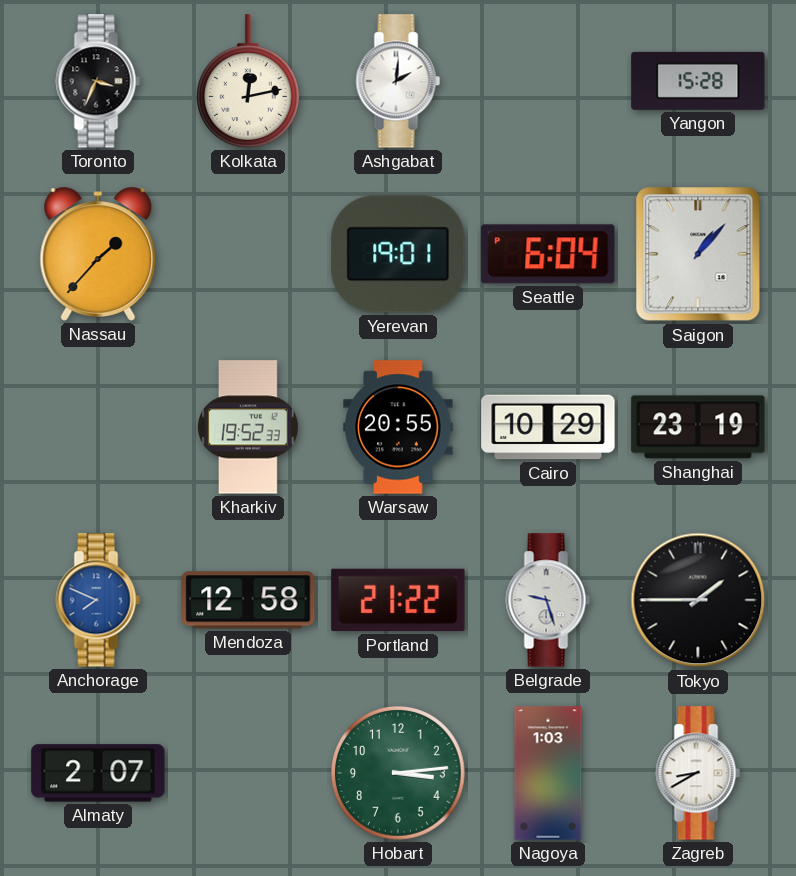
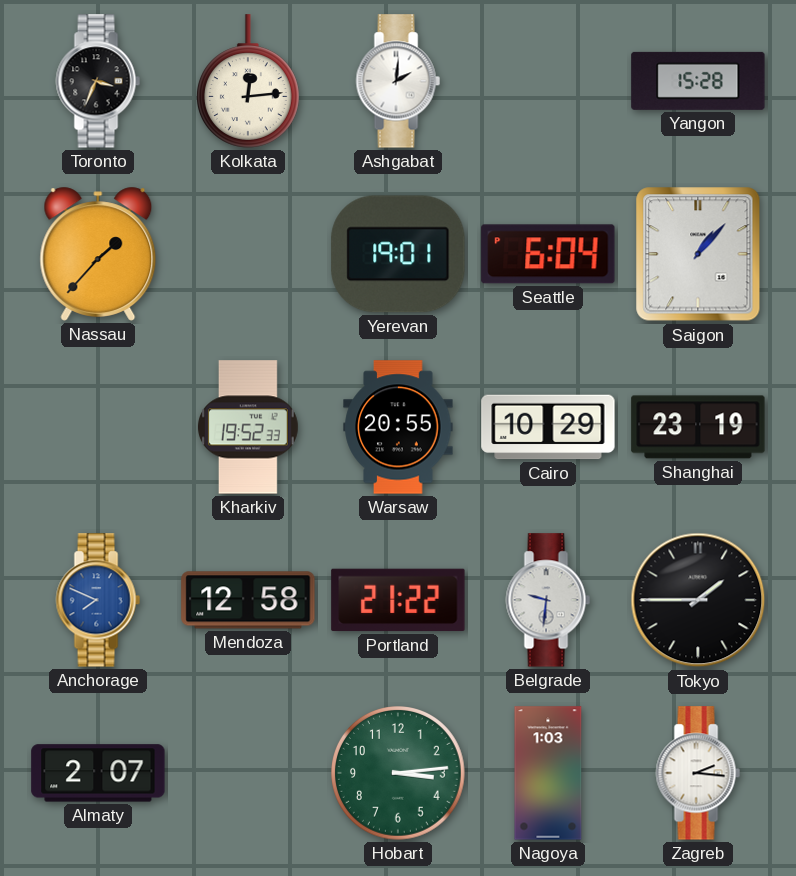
Kolkata: 12:13 -> 12:14
Belgrade: 9:27 -> 9:31
Zagreb: 8:40 -> 2:16
